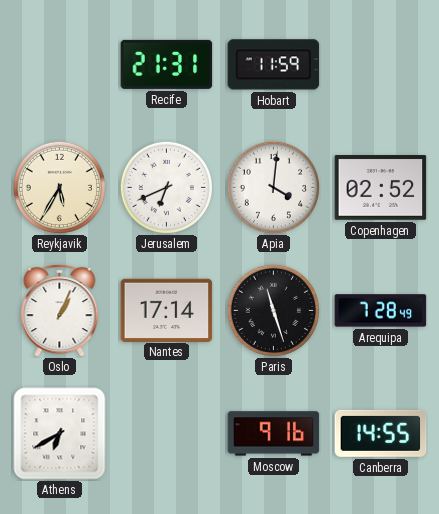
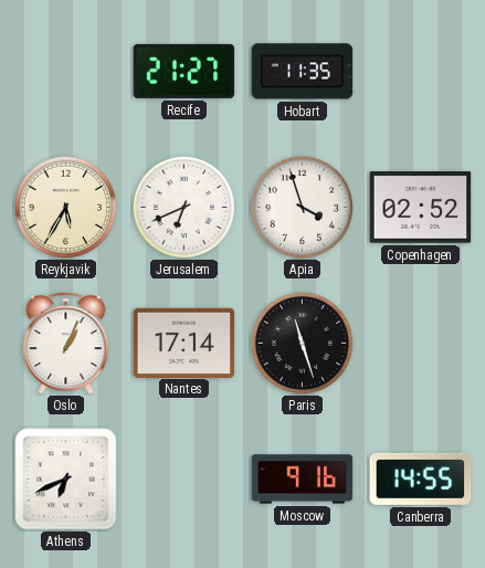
Recife: 21:31 -> 21:27
Hobart: 11:59 -> 11:35
Apia: 4:01 -> 3:57
Arequipa: 7:28 -> none
Athens: 6:40 -> 6:41
